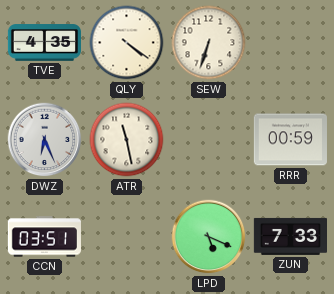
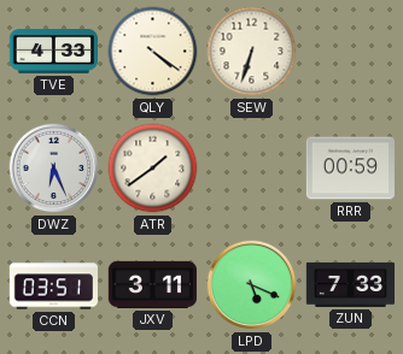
TVE: 4:35 -> 4:33
ATR: 11:28 -> 1:39
JXV: none -> 3:11
